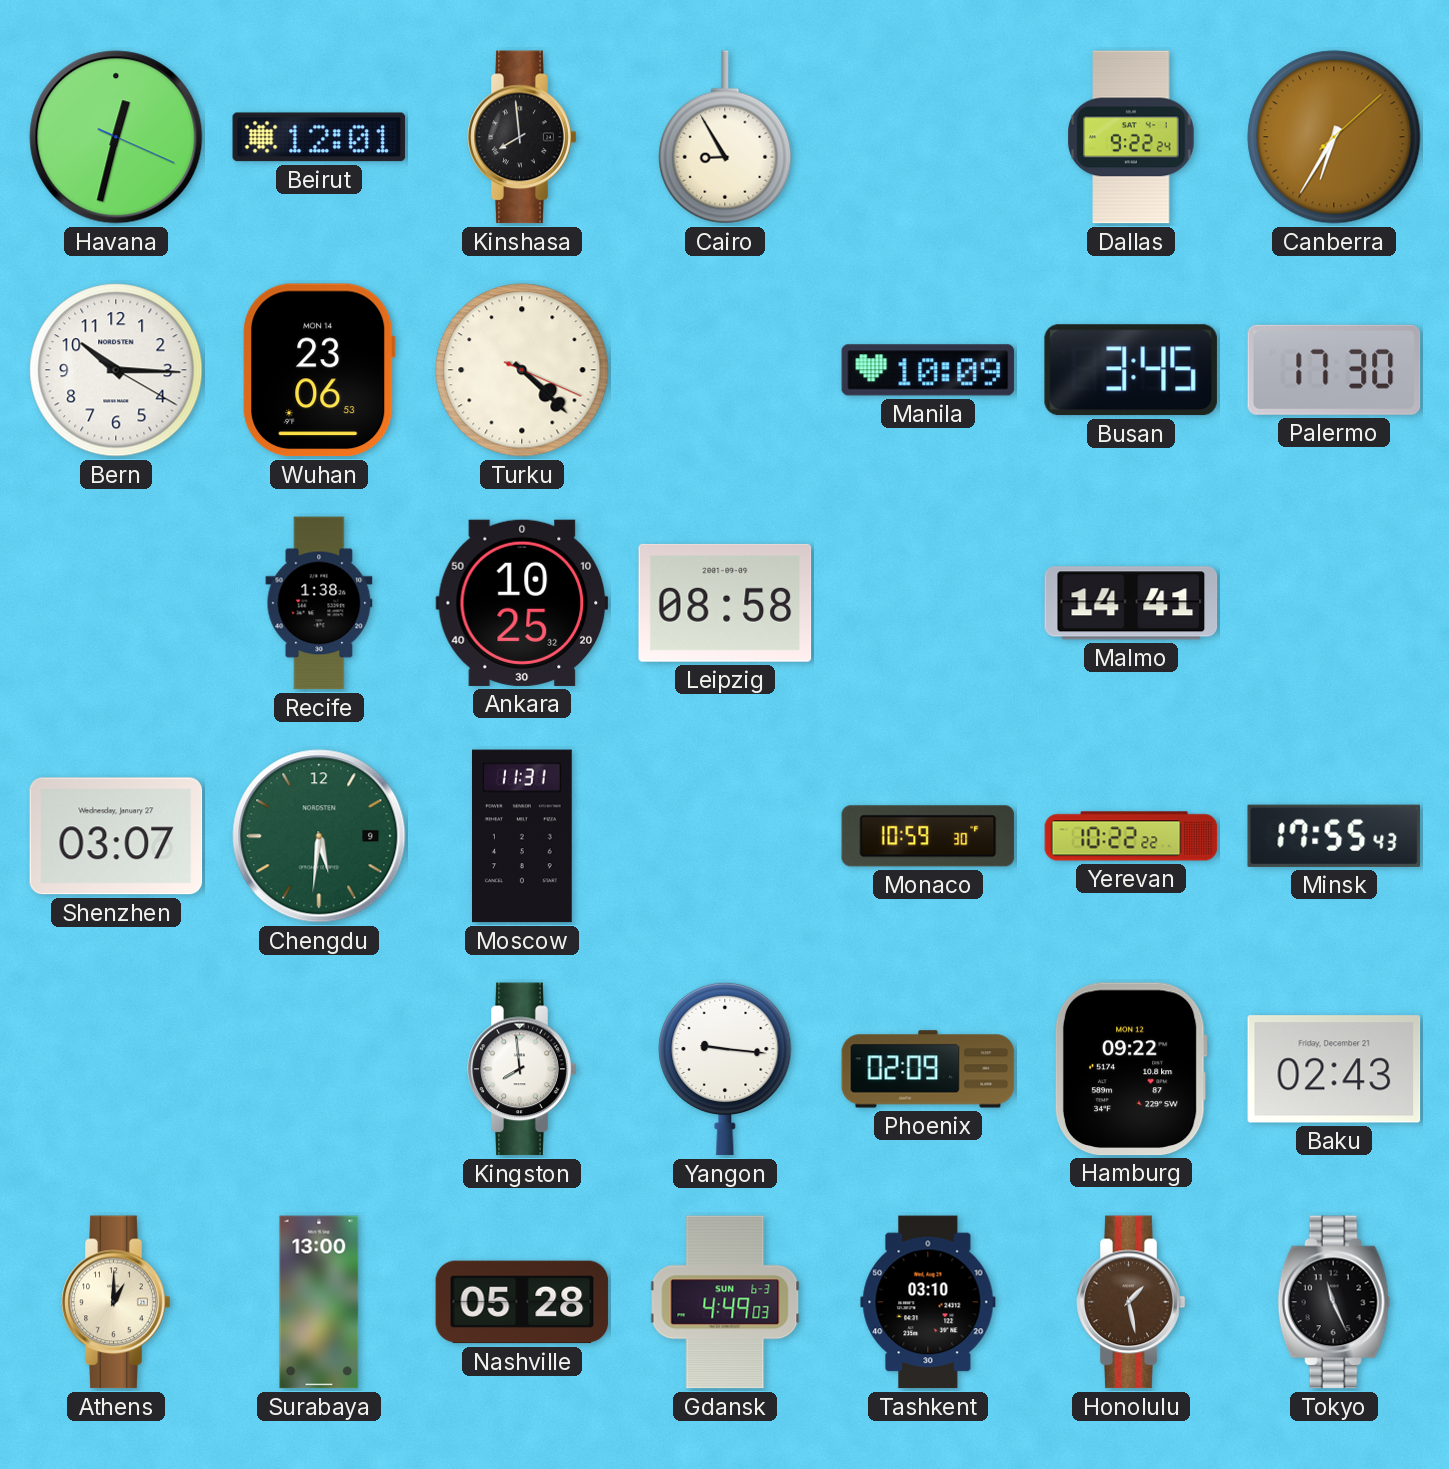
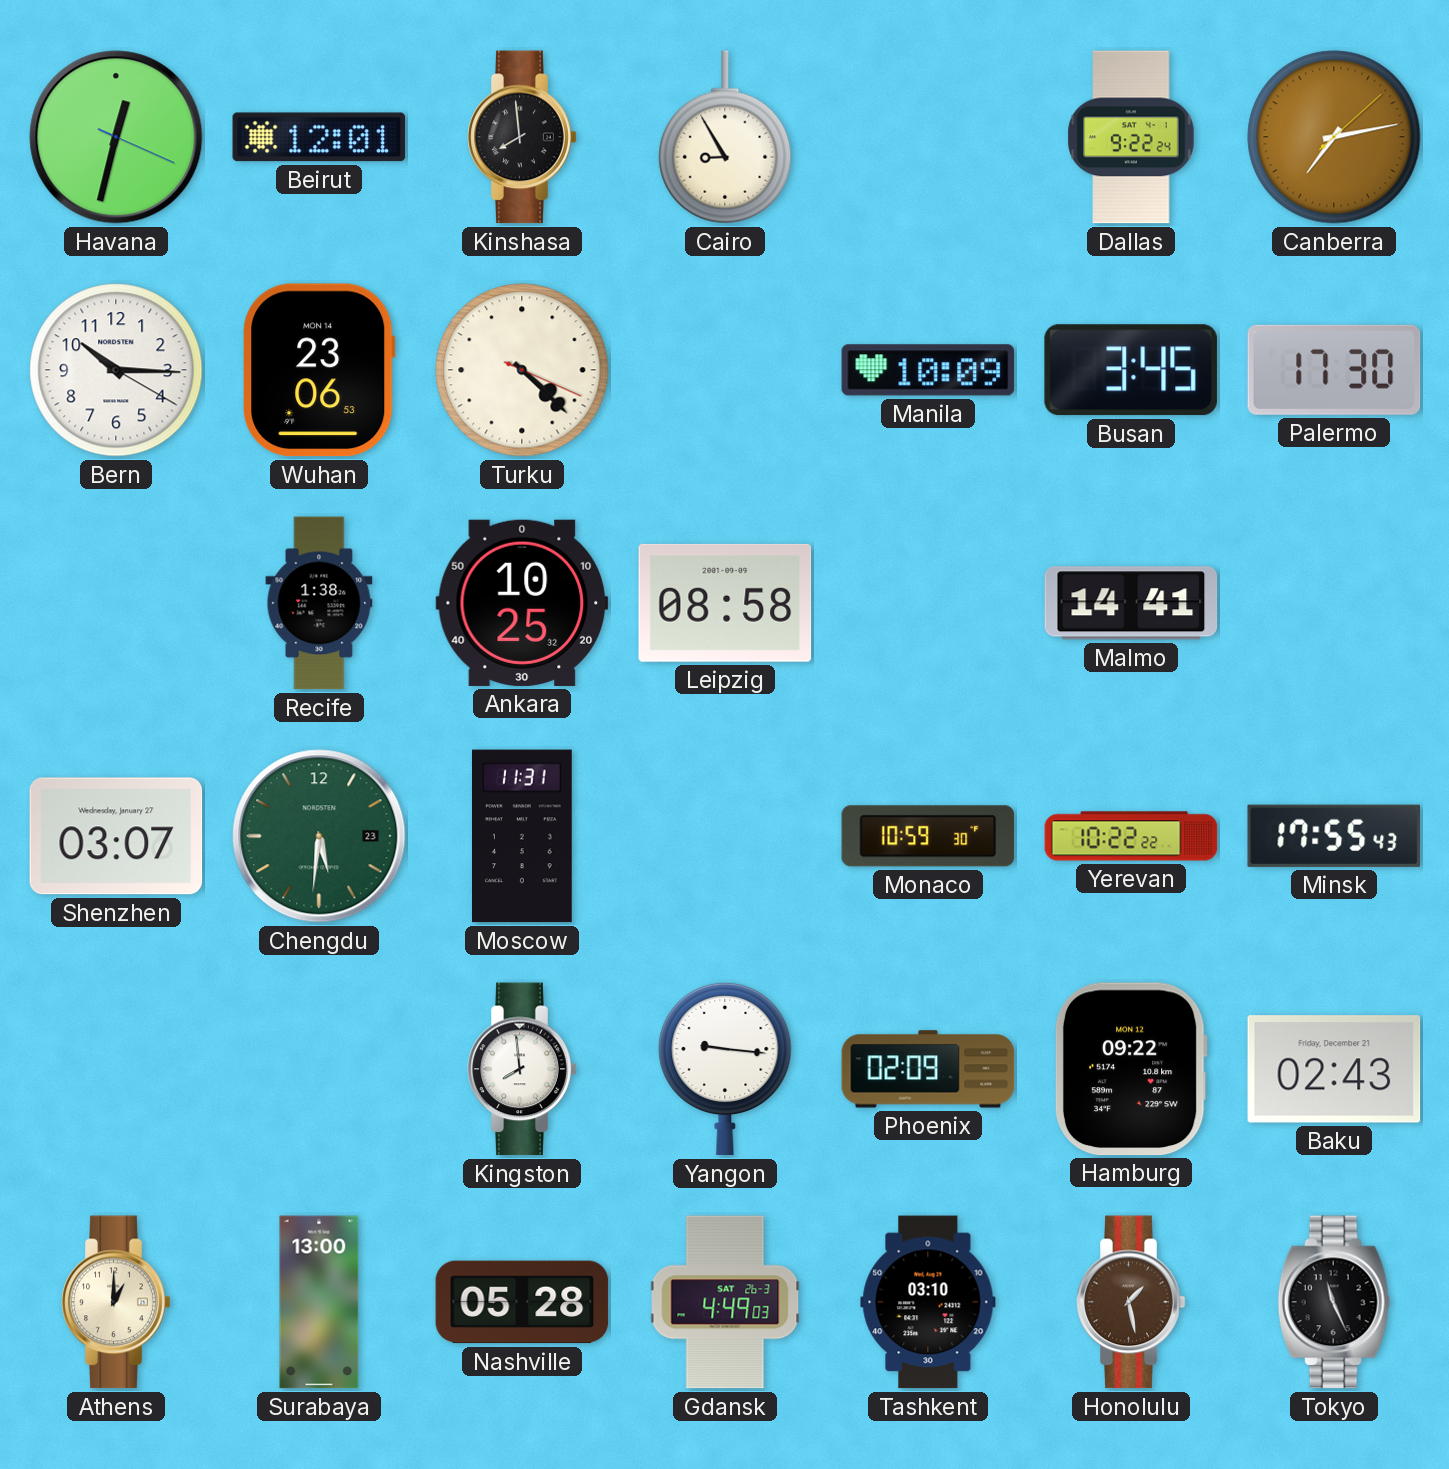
Canberra: 6:35 -> 7:13
Chengdu date: 9 -> 23
Gdansk date: SUN 6-3 -> SAT 26-3
